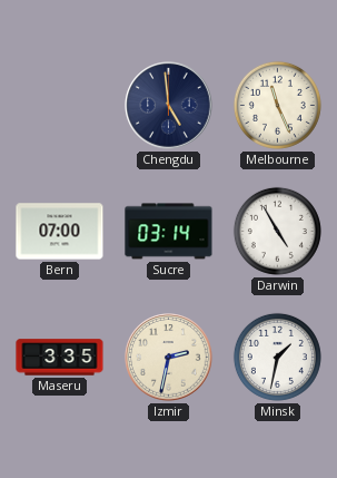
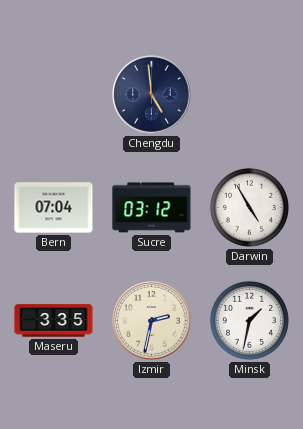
Melbourne: 11:26 -> none
Bern: 07:00 -> 07:04
Sucre: 03:14 -> 03:12
